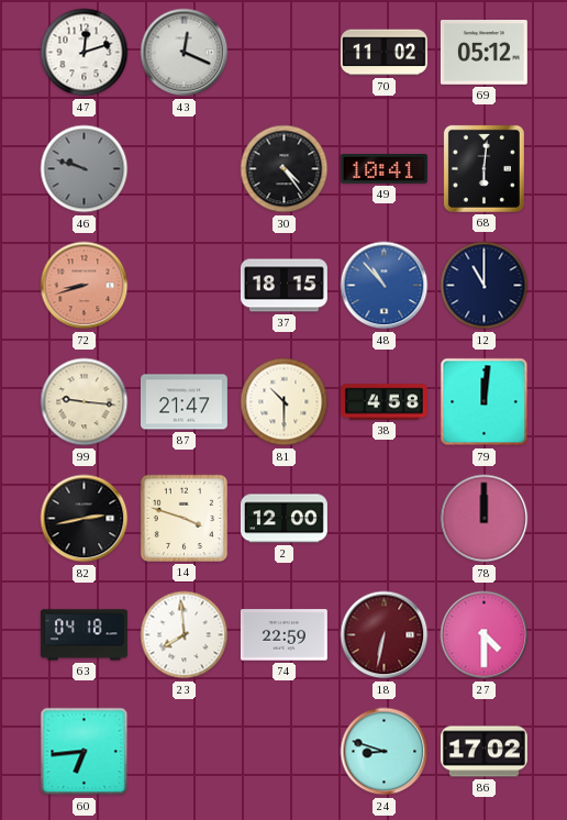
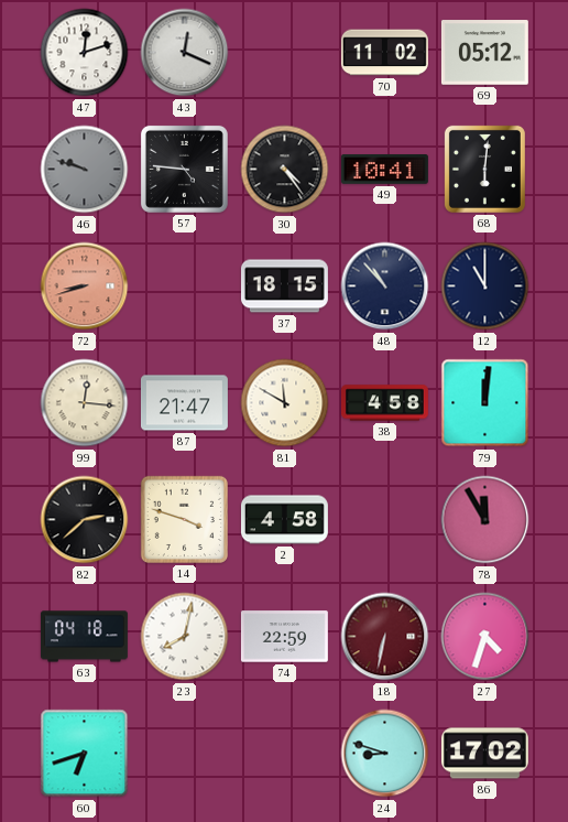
57: none -> 4:46
48 dial: blue -> navy
99: 9:16 -> 12:16
81: 10:30 -> 11:50
82: 2:43 -> 2:38
2: 12:00 -> 4:58
78: 12:00 -> 11:55
23: 7:59 -> 8:02
27: 4:30 -> 4:33
60: 6:44 -> 6:42
